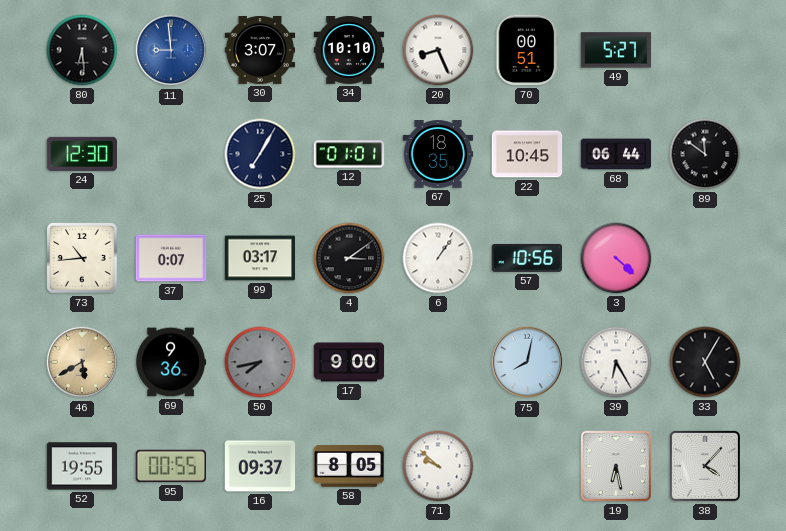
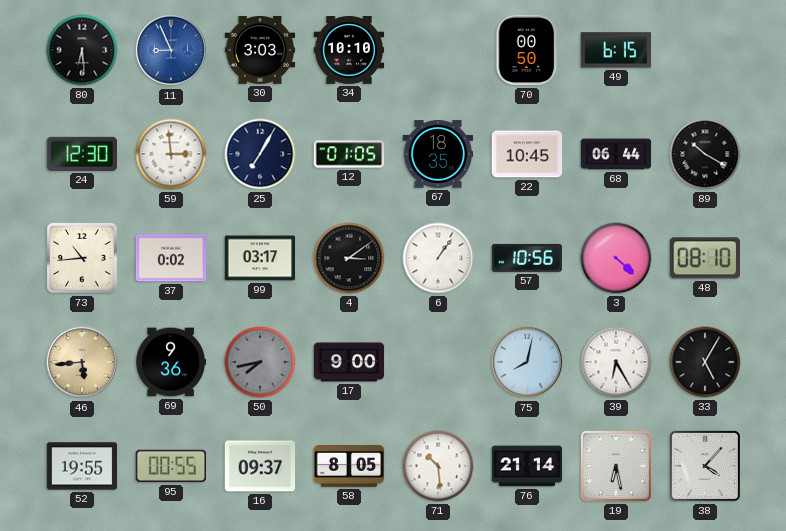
11: 8:59 -> 8:56
30: 3:07 -> 3:03
20: 8:26 -> none
70: 00:51 -> 00:50
49: 5:27 -> 6:15
59: none -> 2:59
12: 01:01 -> 01:05
89: 11:51 -> 10:20
37: 0:07 -> 0:02
48: none -> 08:10
46: 5:40 -> 5:44
71: 9:52 -> 10:29
76: none -> 21:14
